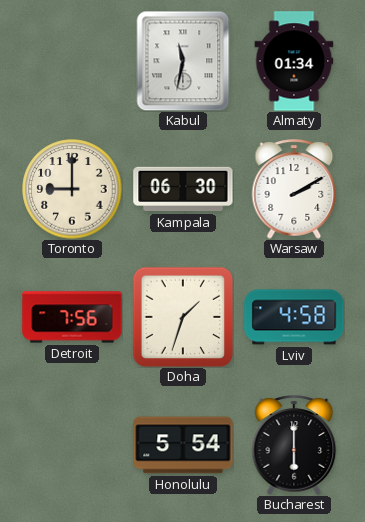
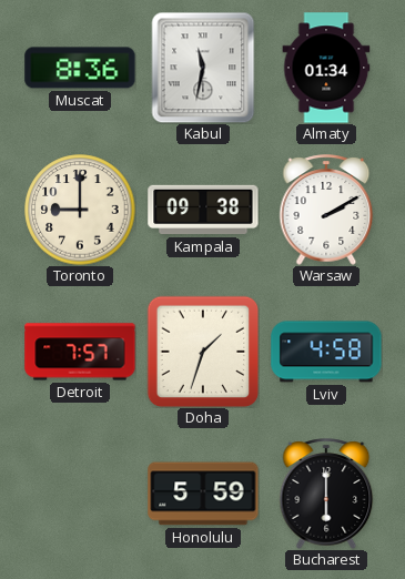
Muscat: none -> 8:36
Kampala: 06:30 -> 09:38
Detroit: 7:56 -> 7:57
Honolulu: 5:54 -> 5:59
